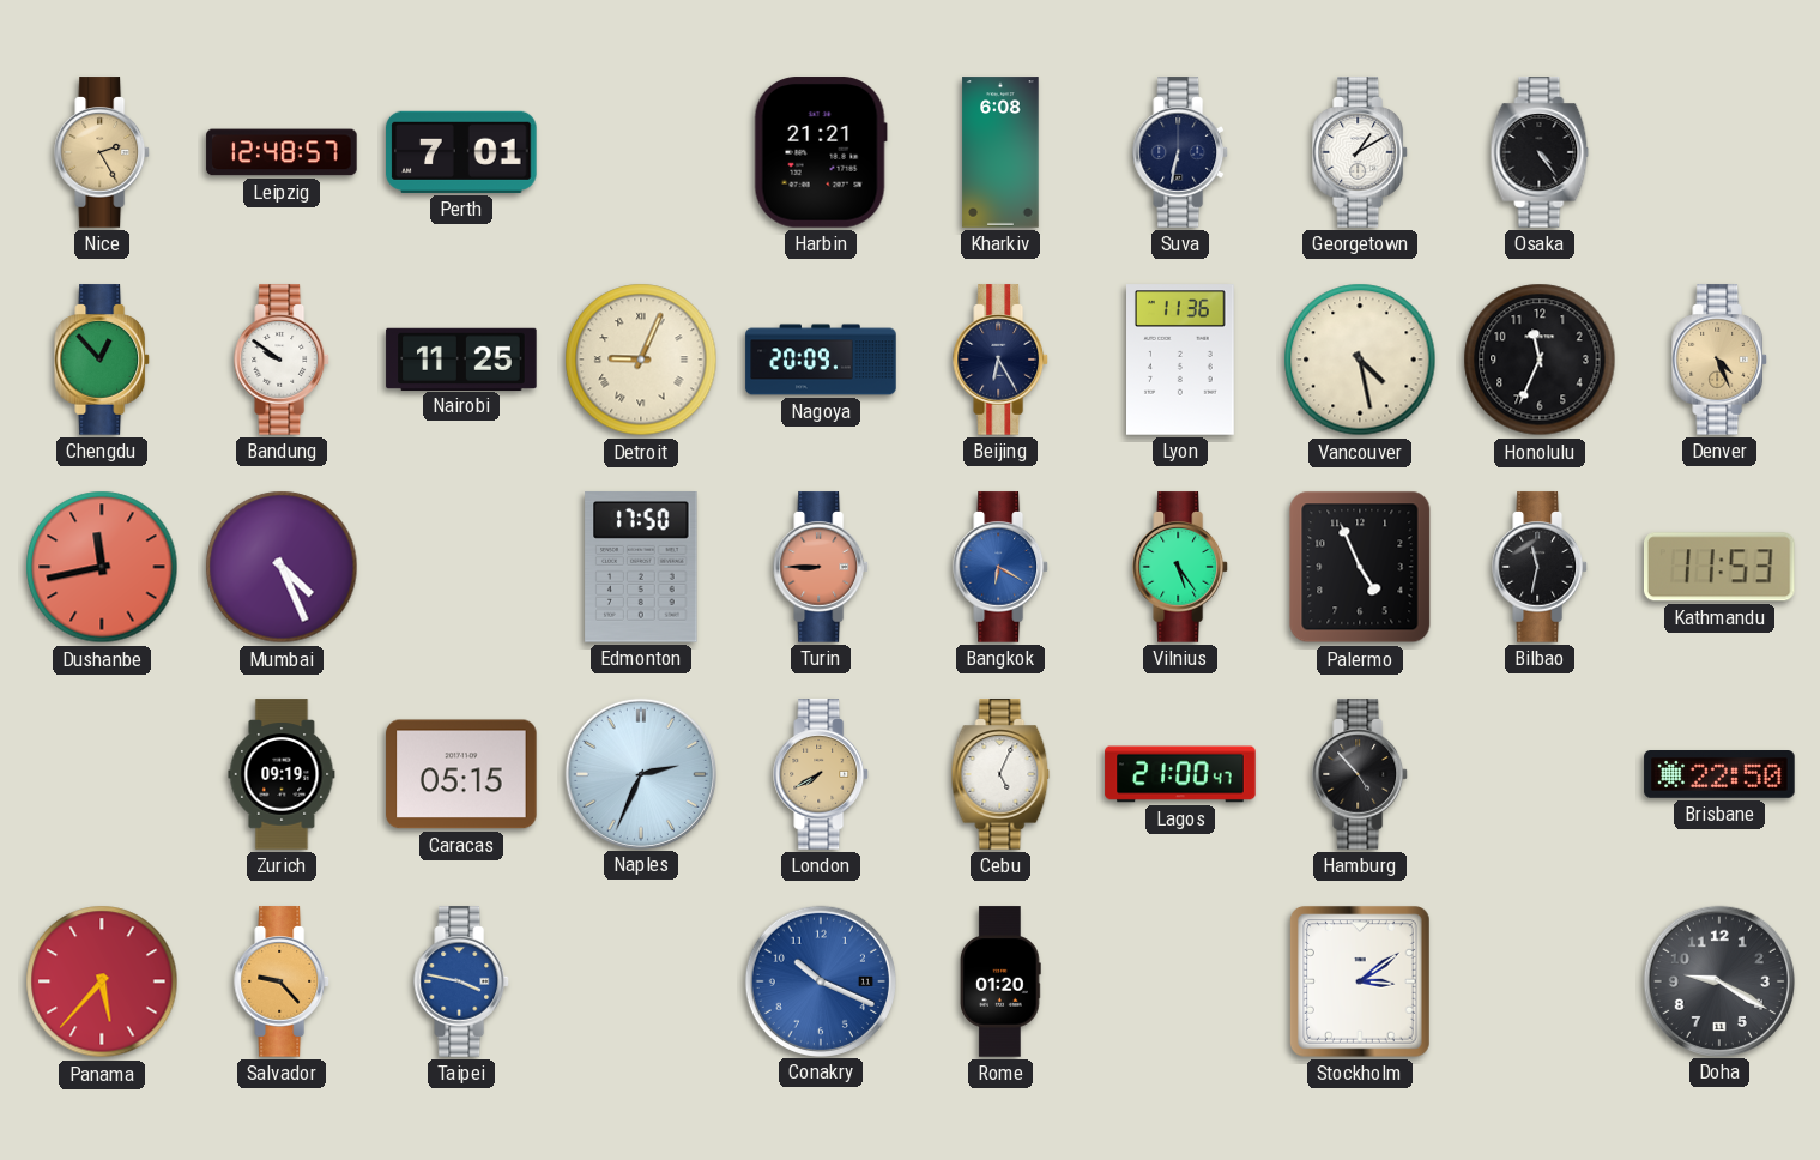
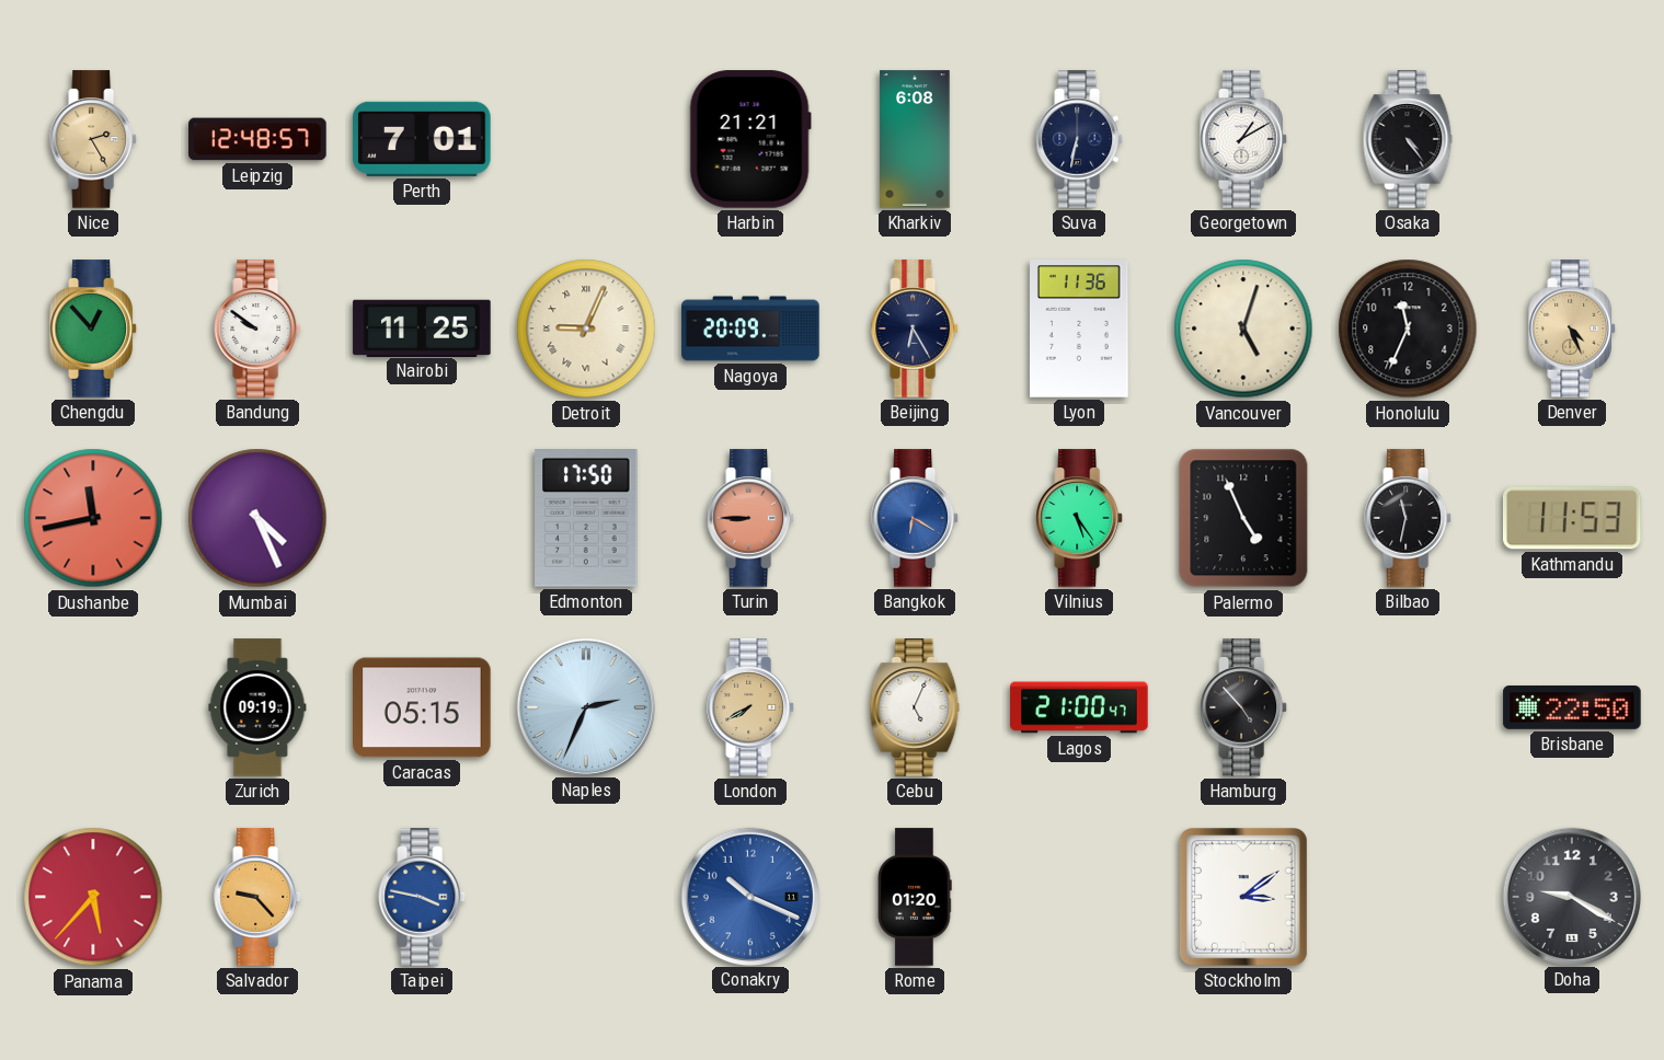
Vancouver: 4:28 -> 5:03
